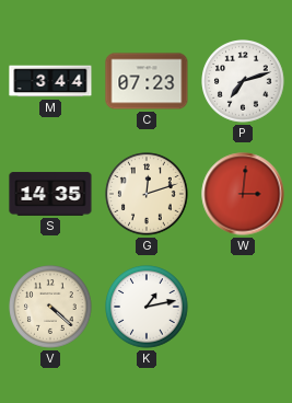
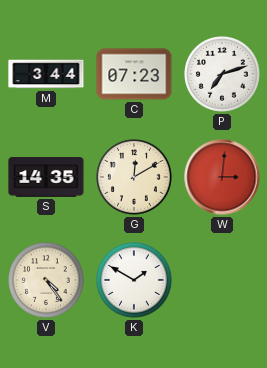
G: 12:12 -> 12:10
V: 4:22 -> 4:24
K: 1:13 -> 1:50
